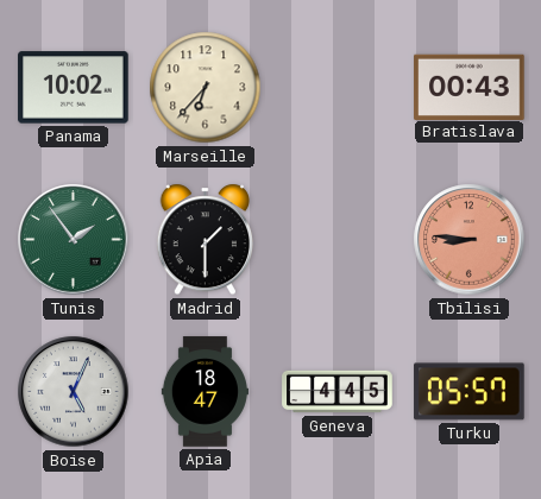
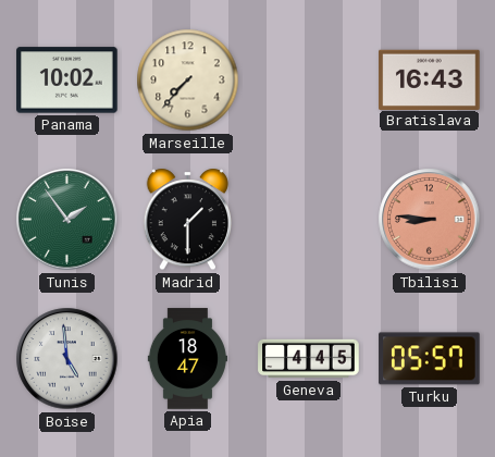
Marseille: 6:37 -> 7:37
Bratislava: 00:43 -> 16:43
Boise: 5:04 -> 4:59
